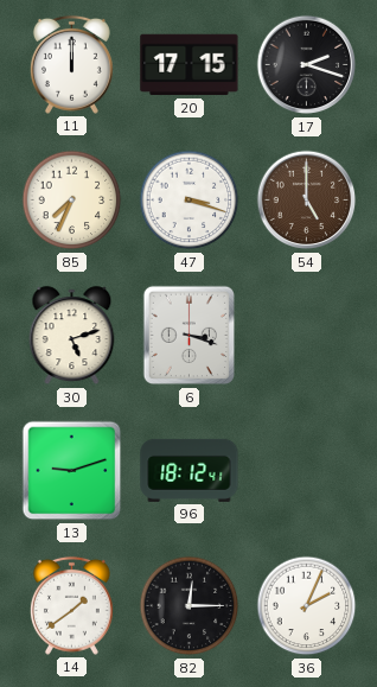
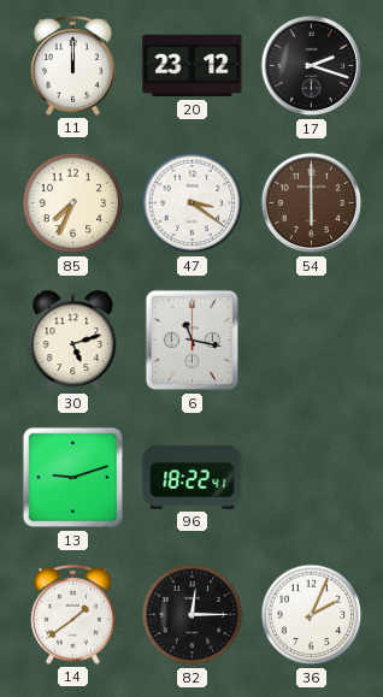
20: 17:15 -> 23:12
47: 3:18 -> 3:21
54: 5:00 -> 6:00
6: 3:18 -> 11:17
96: 18:12 -> 18:22
